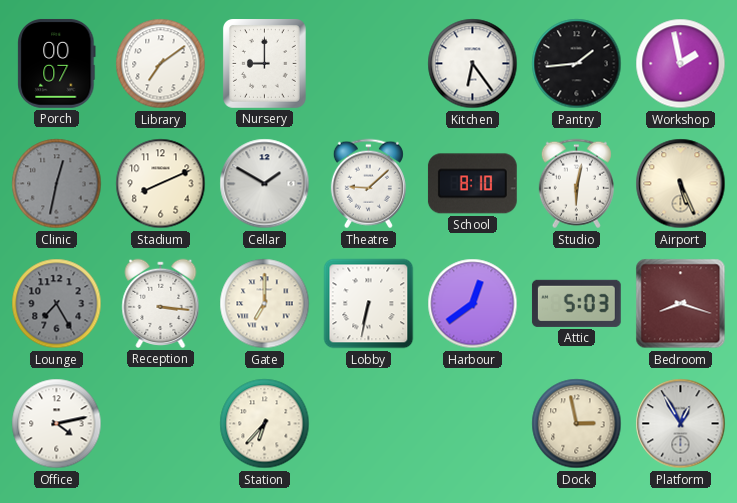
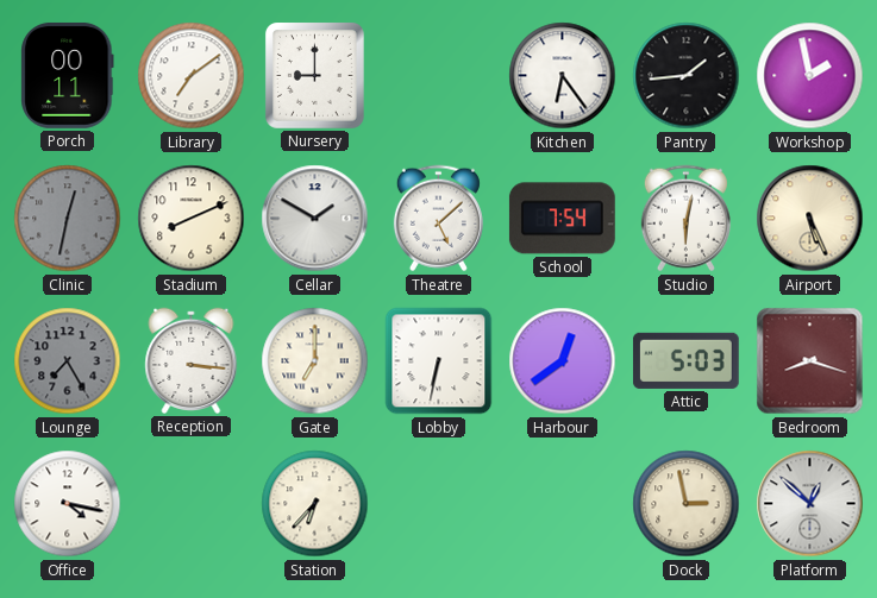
Porch: 00:07 -> 00:11
Theatre: 9:08 -> 5:08
School: 8:10 -> 7:54
Office: 4:13 -> 4:17
Platform: 12:55 -> 12:52
